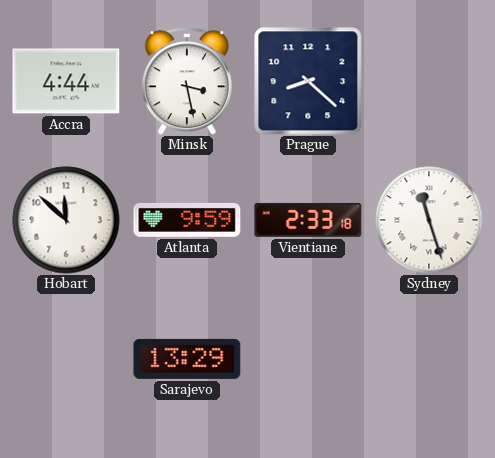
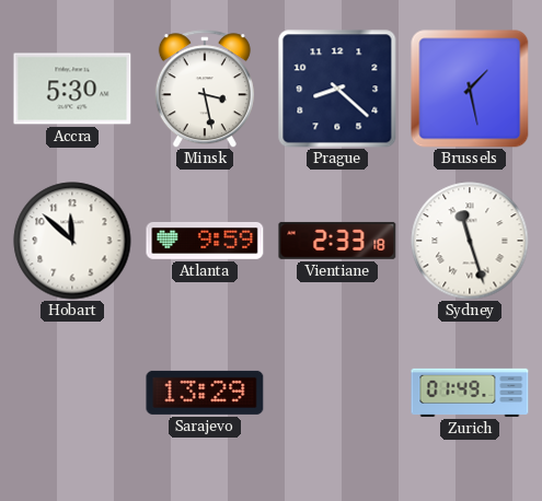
Accra: 4:44 -> 5:30
Brussels: none -> 1:28
Zurich: none -> 01:49
